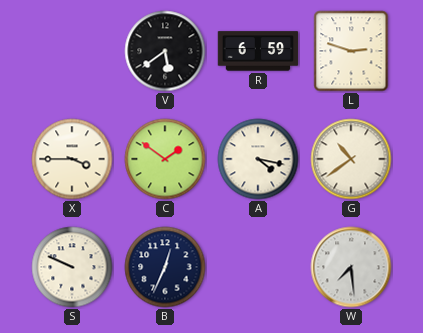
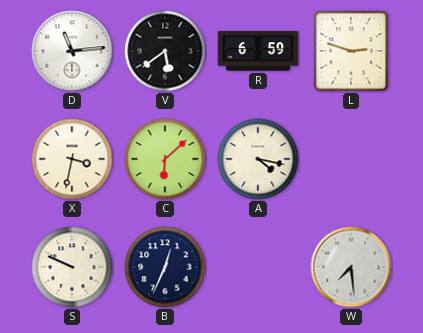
D: none -> 11:14
X: 3:45 -> 3:32
C: 1:51 -> 6:08
G: 10:39 -> none
